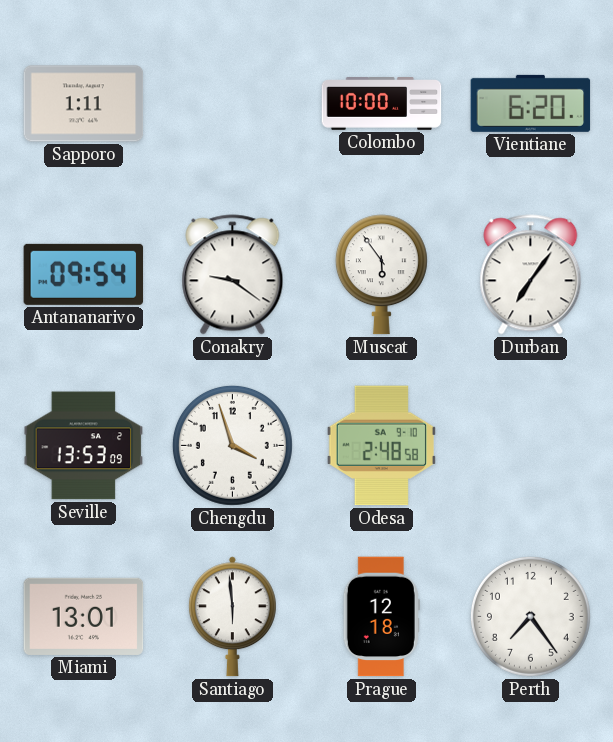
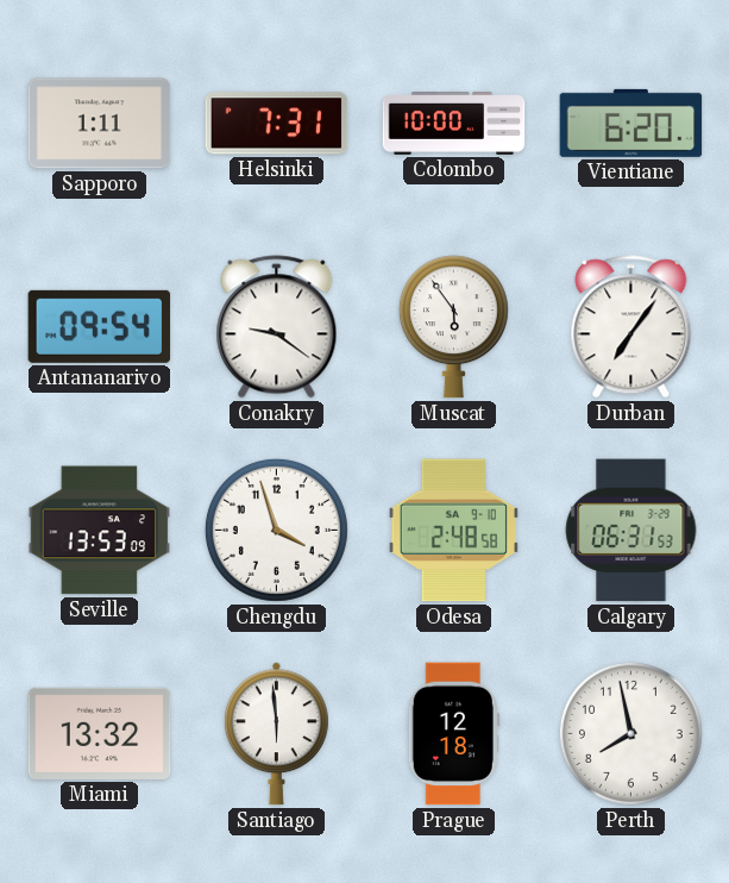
Helsinki: none -> 7:31
Calgary: none -> 06:31
Miami: 13:01 -> 13:32
Perth: 7:24 -> 7:58
